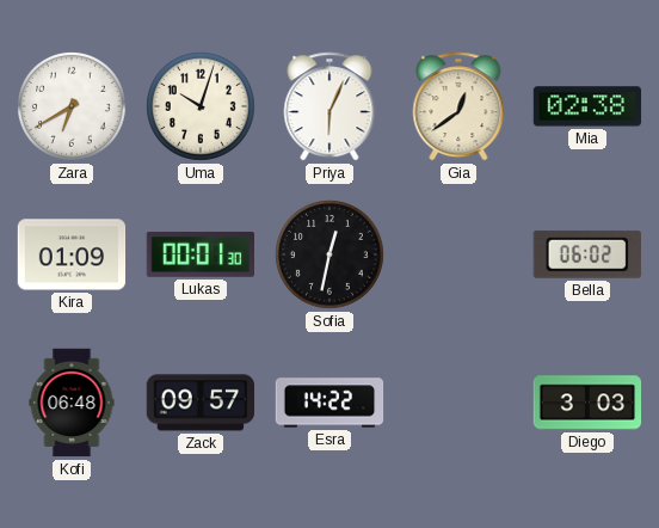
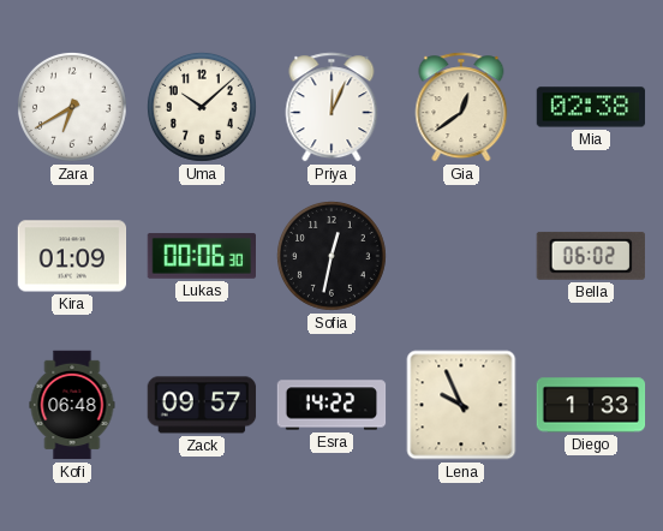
Uma: 10:03 -> 10:08
Priya: 6:04 -> 12:04
Lukas: 00:01 -> 00:06
Lena: none -> 9:56
Diego: 3:03 -> 1:33
